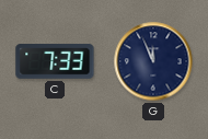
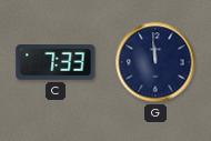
G: 11:56 -> 11:59
